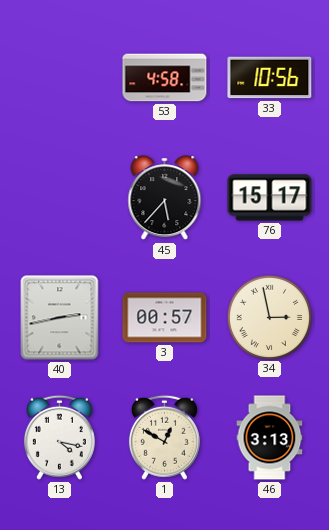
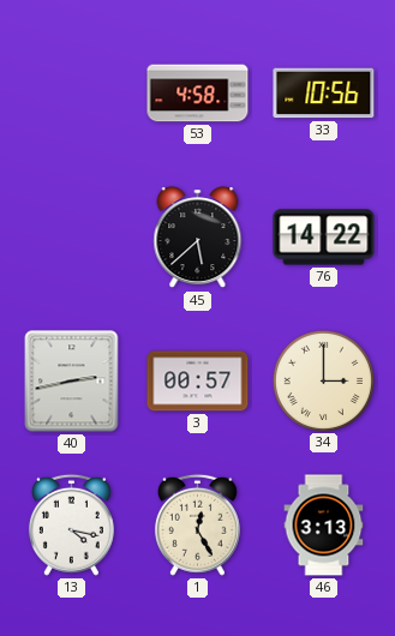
45: 5:37 -> 5:38
76: 15:17 -> 14:22
34: 2:58 -> 3:00
1: 12:50 -> 12:25
